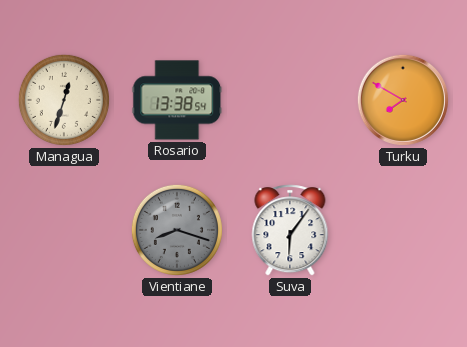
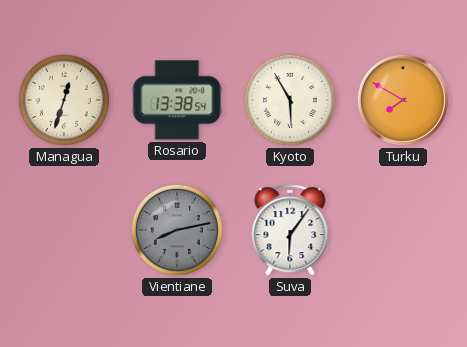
Kyoto: none -> 5:55
Vientiane: 8:18 -> 8:13
